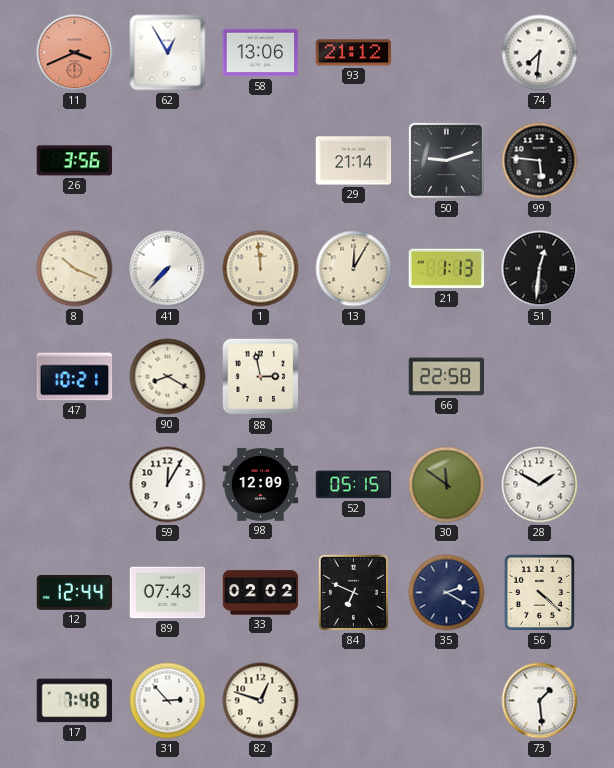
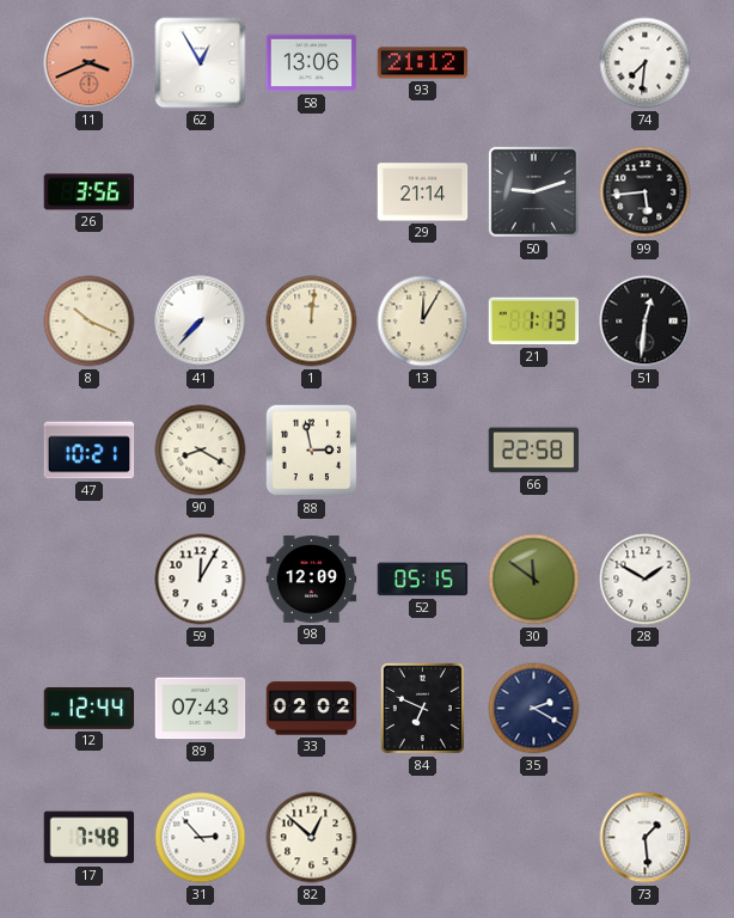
99: 5:46 -> 5:44
1: 11:59 -> 12:01
56: 4:22 -> none
82: 12:48 -> 12:52
